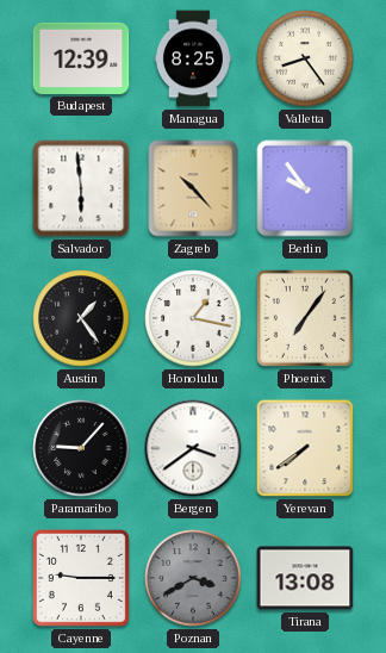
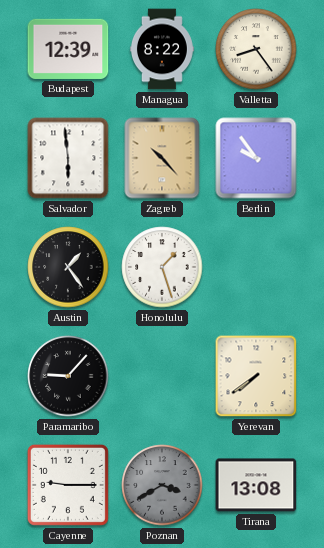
Managua: 8:25 -> 8:22
Honolulu: 1:17 -> 1:27
Phoenix: 7:06 -> none
Bergen: 3:39 -> none
